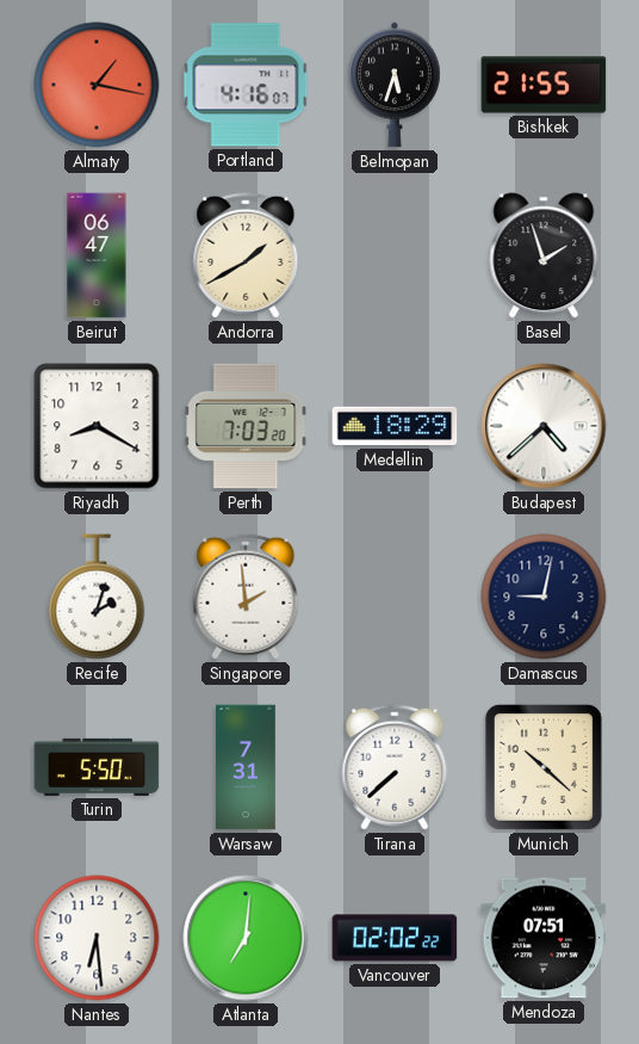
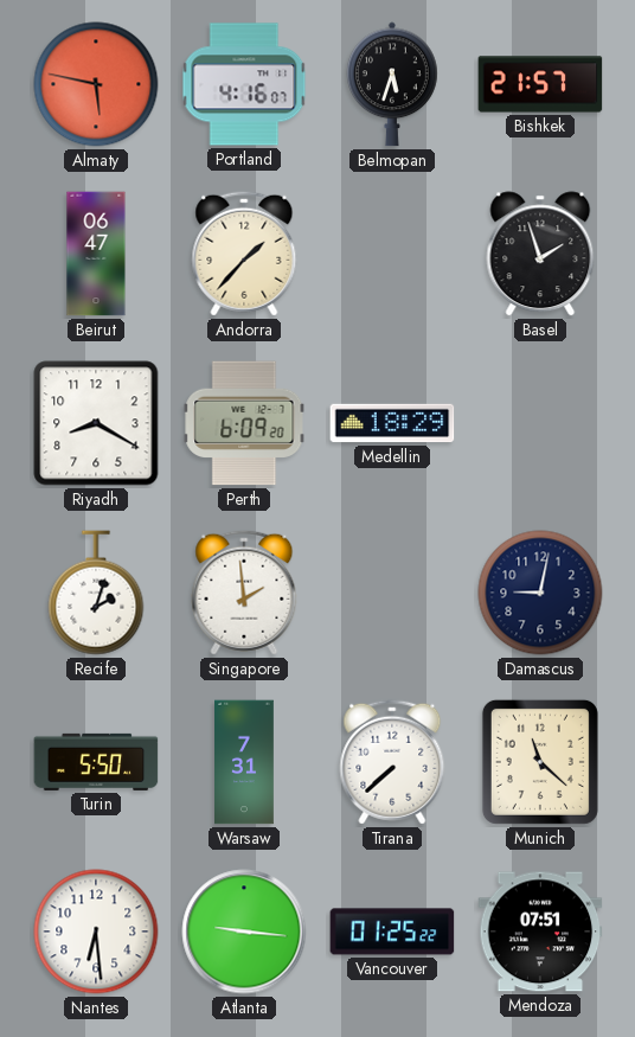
Almaty: 1:17 -> 5:47
Bishkek: 21:55 -> 21:57
Andorra: 1:40 -> 1:37
Perth: 7:03 -> 6:09
Budapest: 4:38 -> none
Munich: 10:22 -> 11:22
Atlanta: 7:01 -> 9:16
Vancouver: 02:02 -> 01:25
